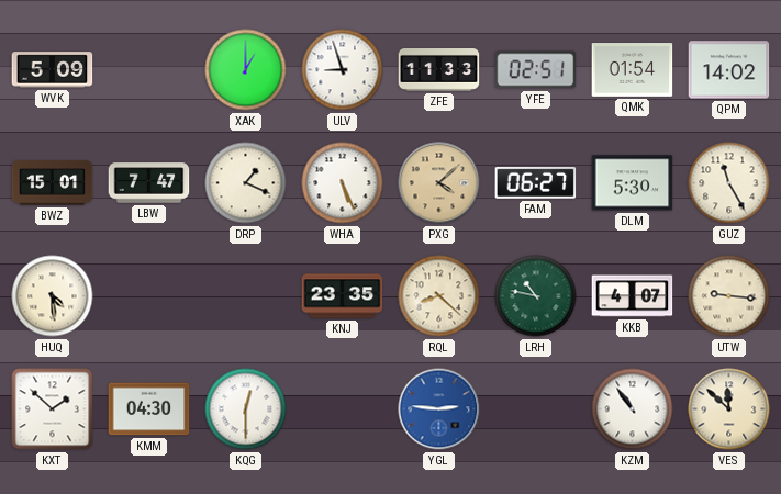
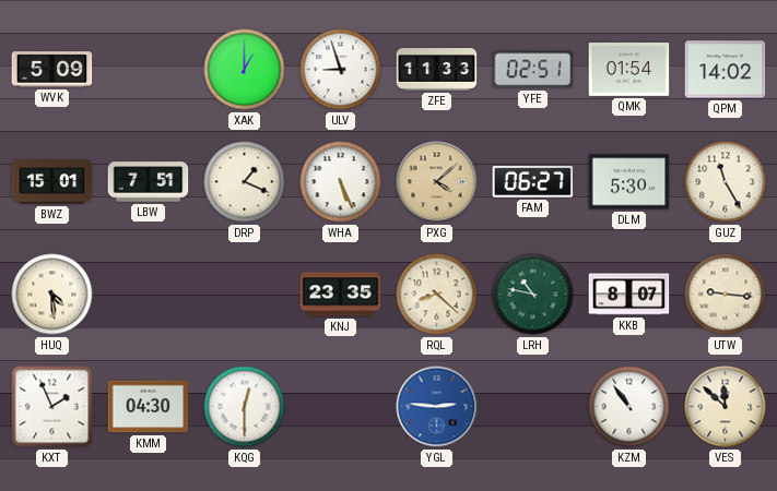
LBW: 7:47 -> 7:51
KKB: 4:07 -> 8:07
KXT: 1:52 -> 1:56
